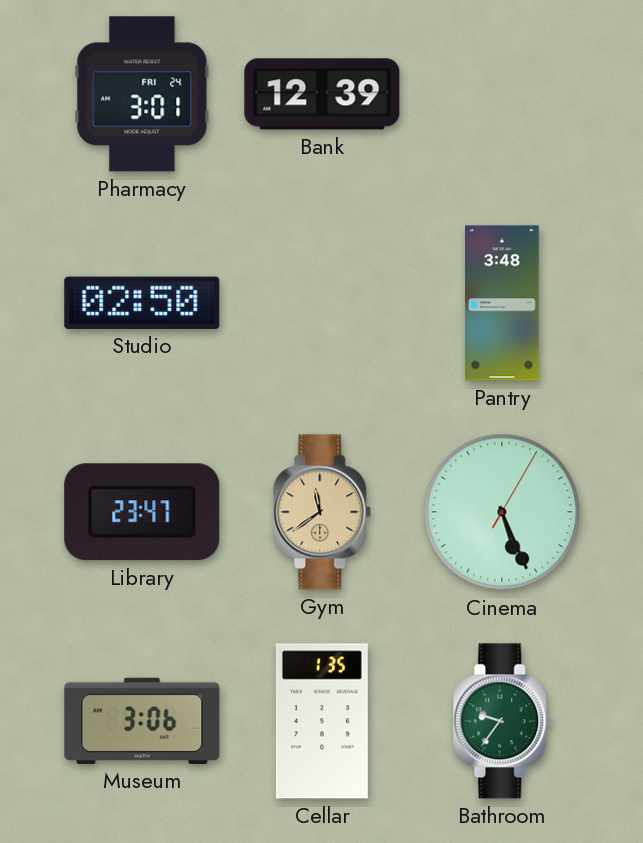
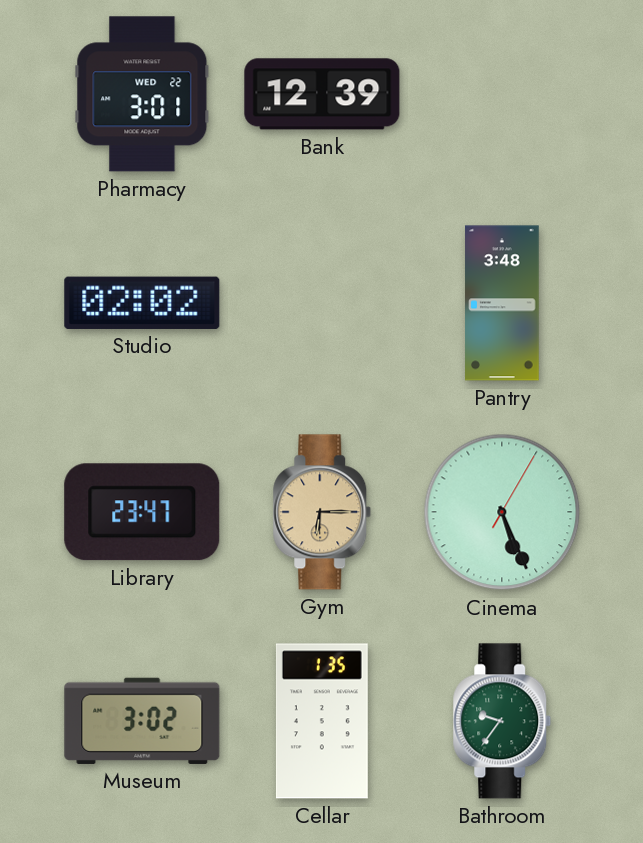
Pharmacy date: FRI 24 -> WED 22
Studio: 02:50 -> 02:02
Gym: 11:39 -> 6:15
Museum: 3:06 -> 3:02
